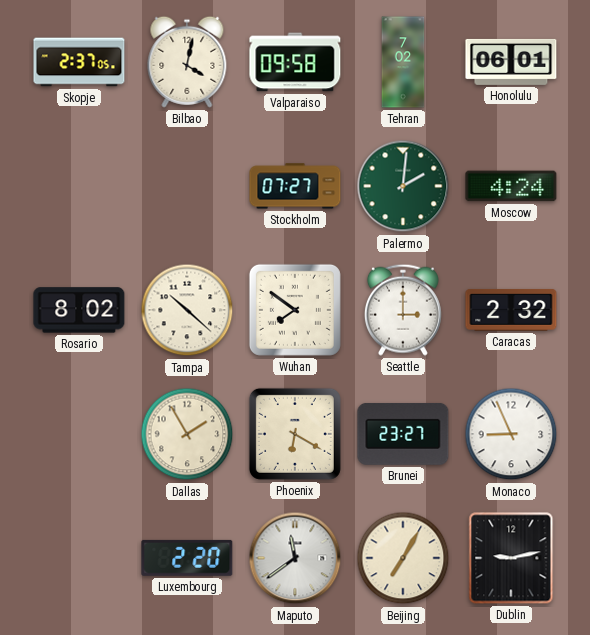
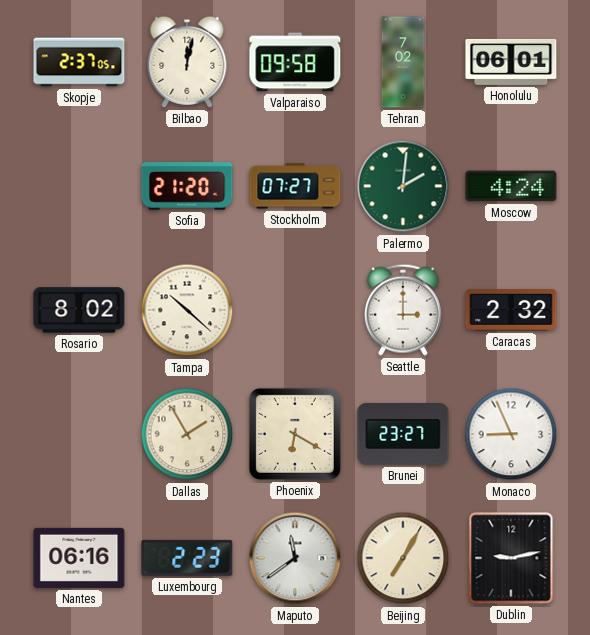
Bilbao: 4:02 -> 12:02
Sofia: none -> 21:20
Wuhan: 7:51 -> none
Nantes: none -> 06:16
Luxembourg: 2:20 -> 2:23
